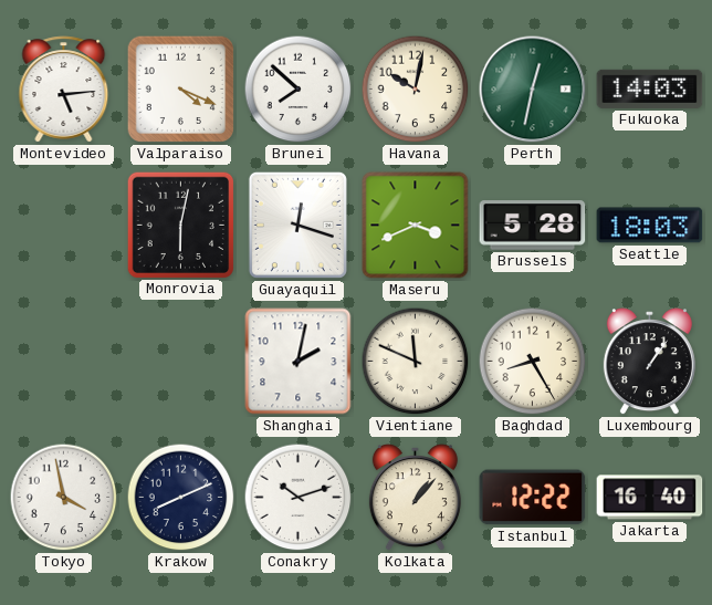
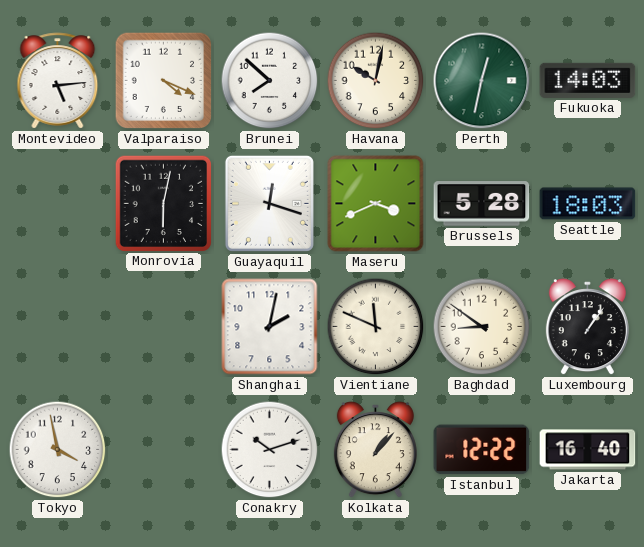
Baghdad: 8:25 -> 8:51
Krakow: 8:11 -> none
